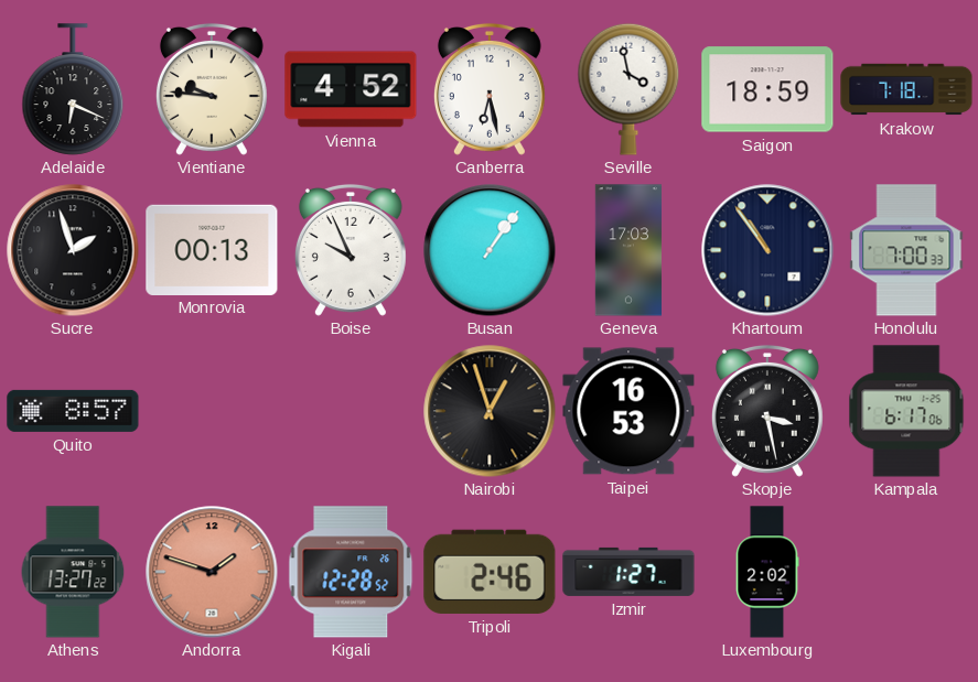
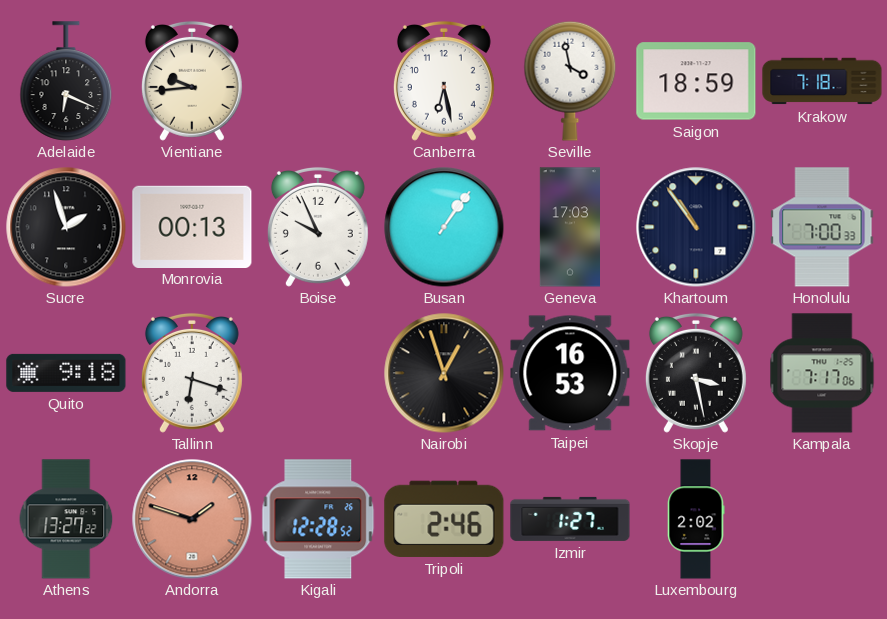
Vientiane: 9:46 -> 9:44
Vienna: 4:52 -> none
Quito: 8:57 -> 9:18
Tallinn: none -> 6:18
Kampala: 6:17 -> 7:17
